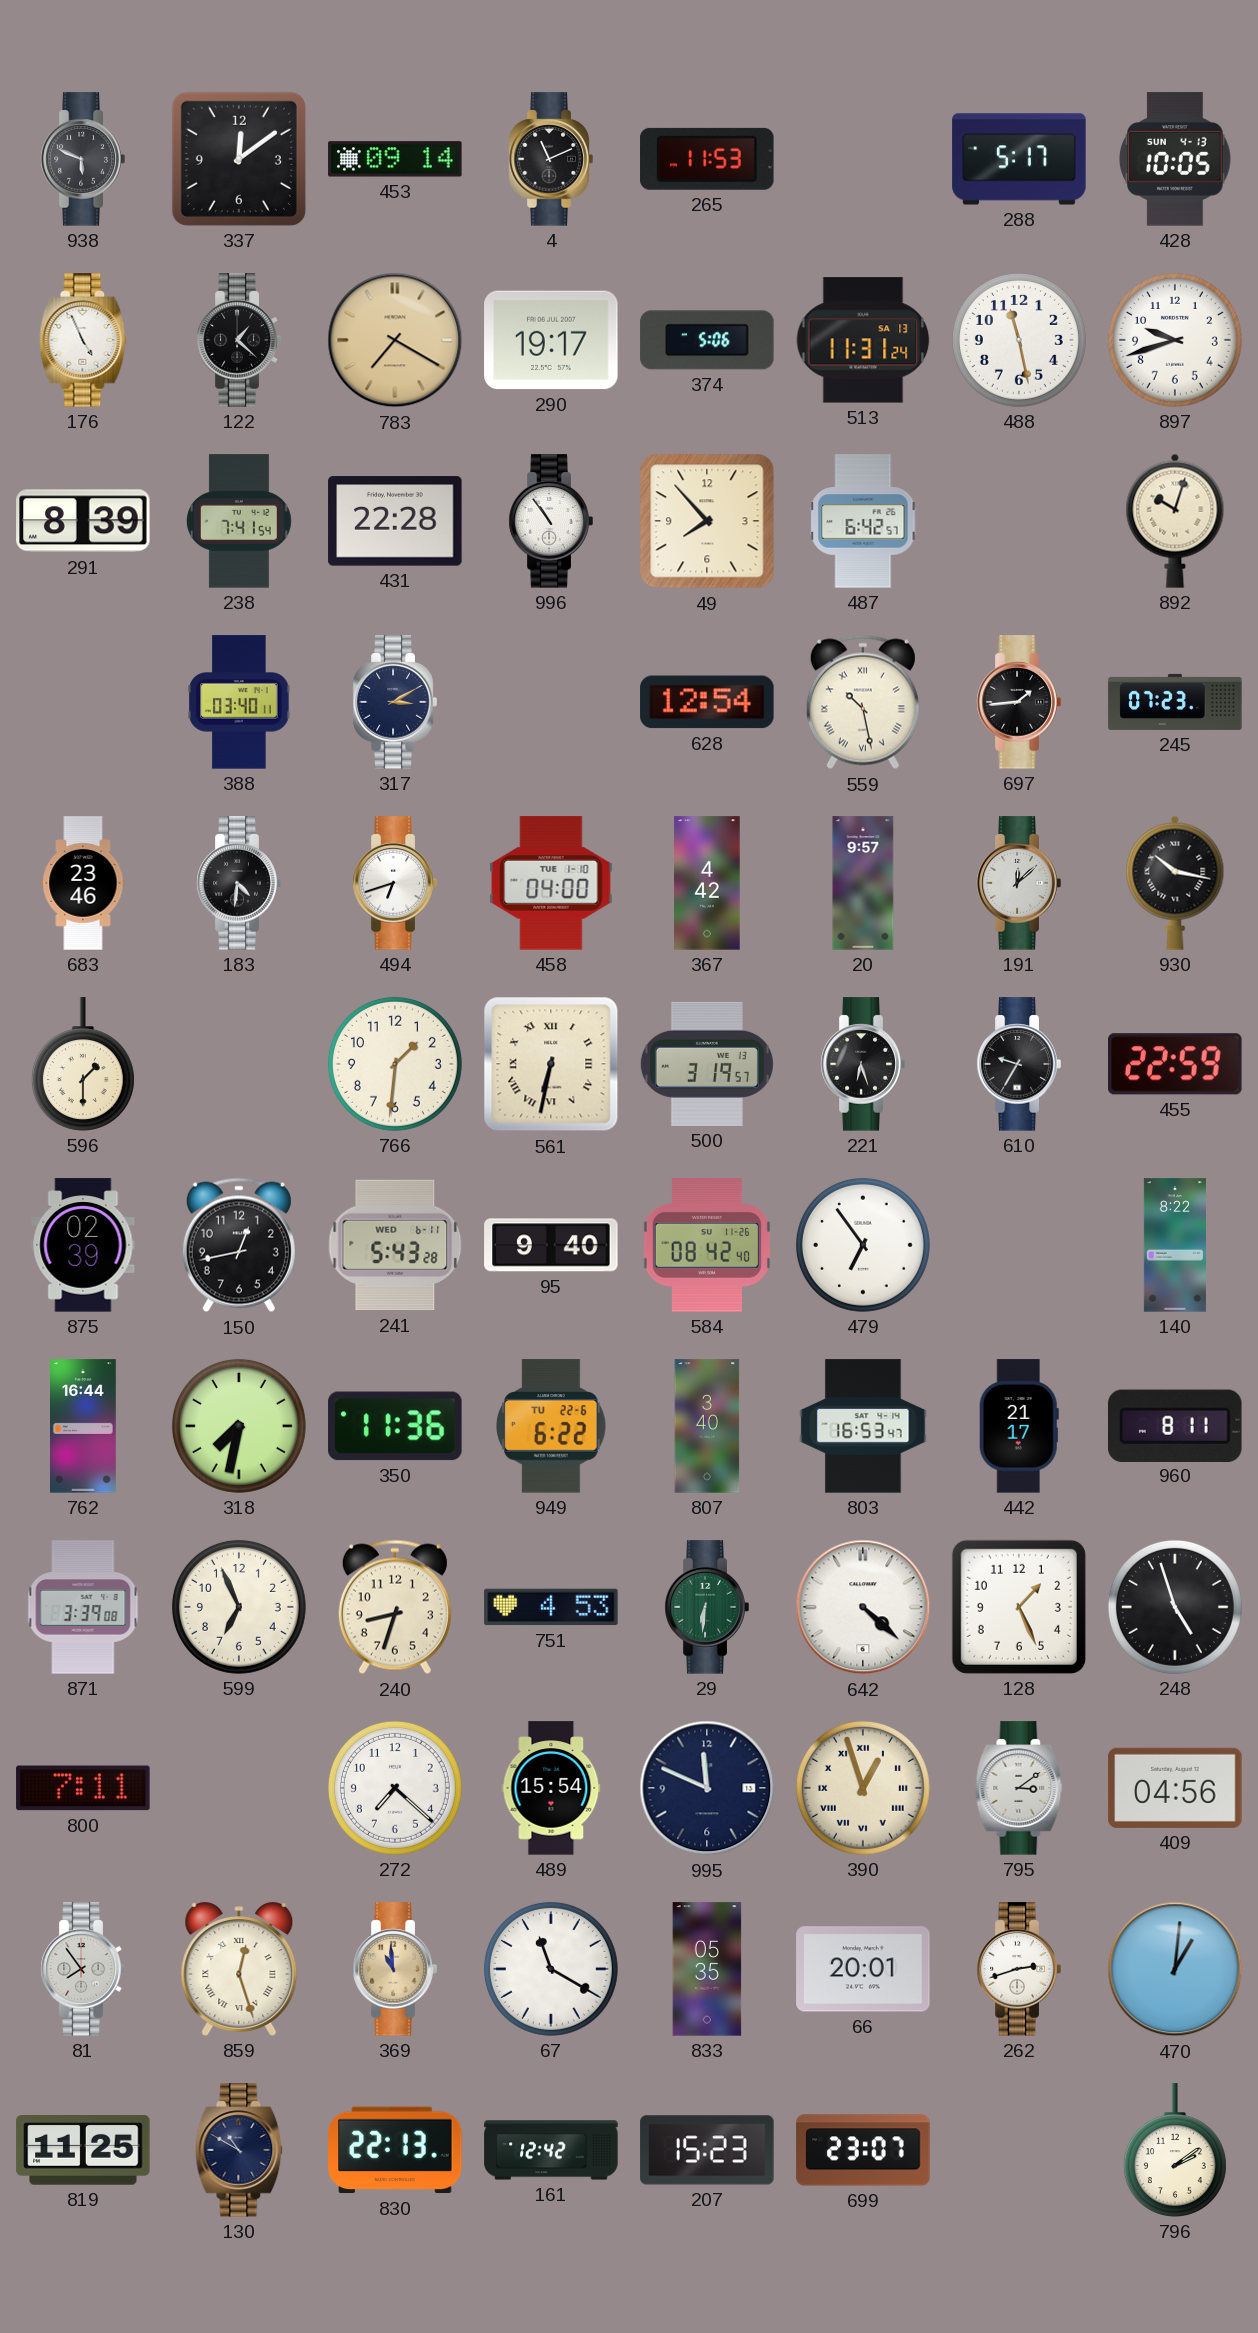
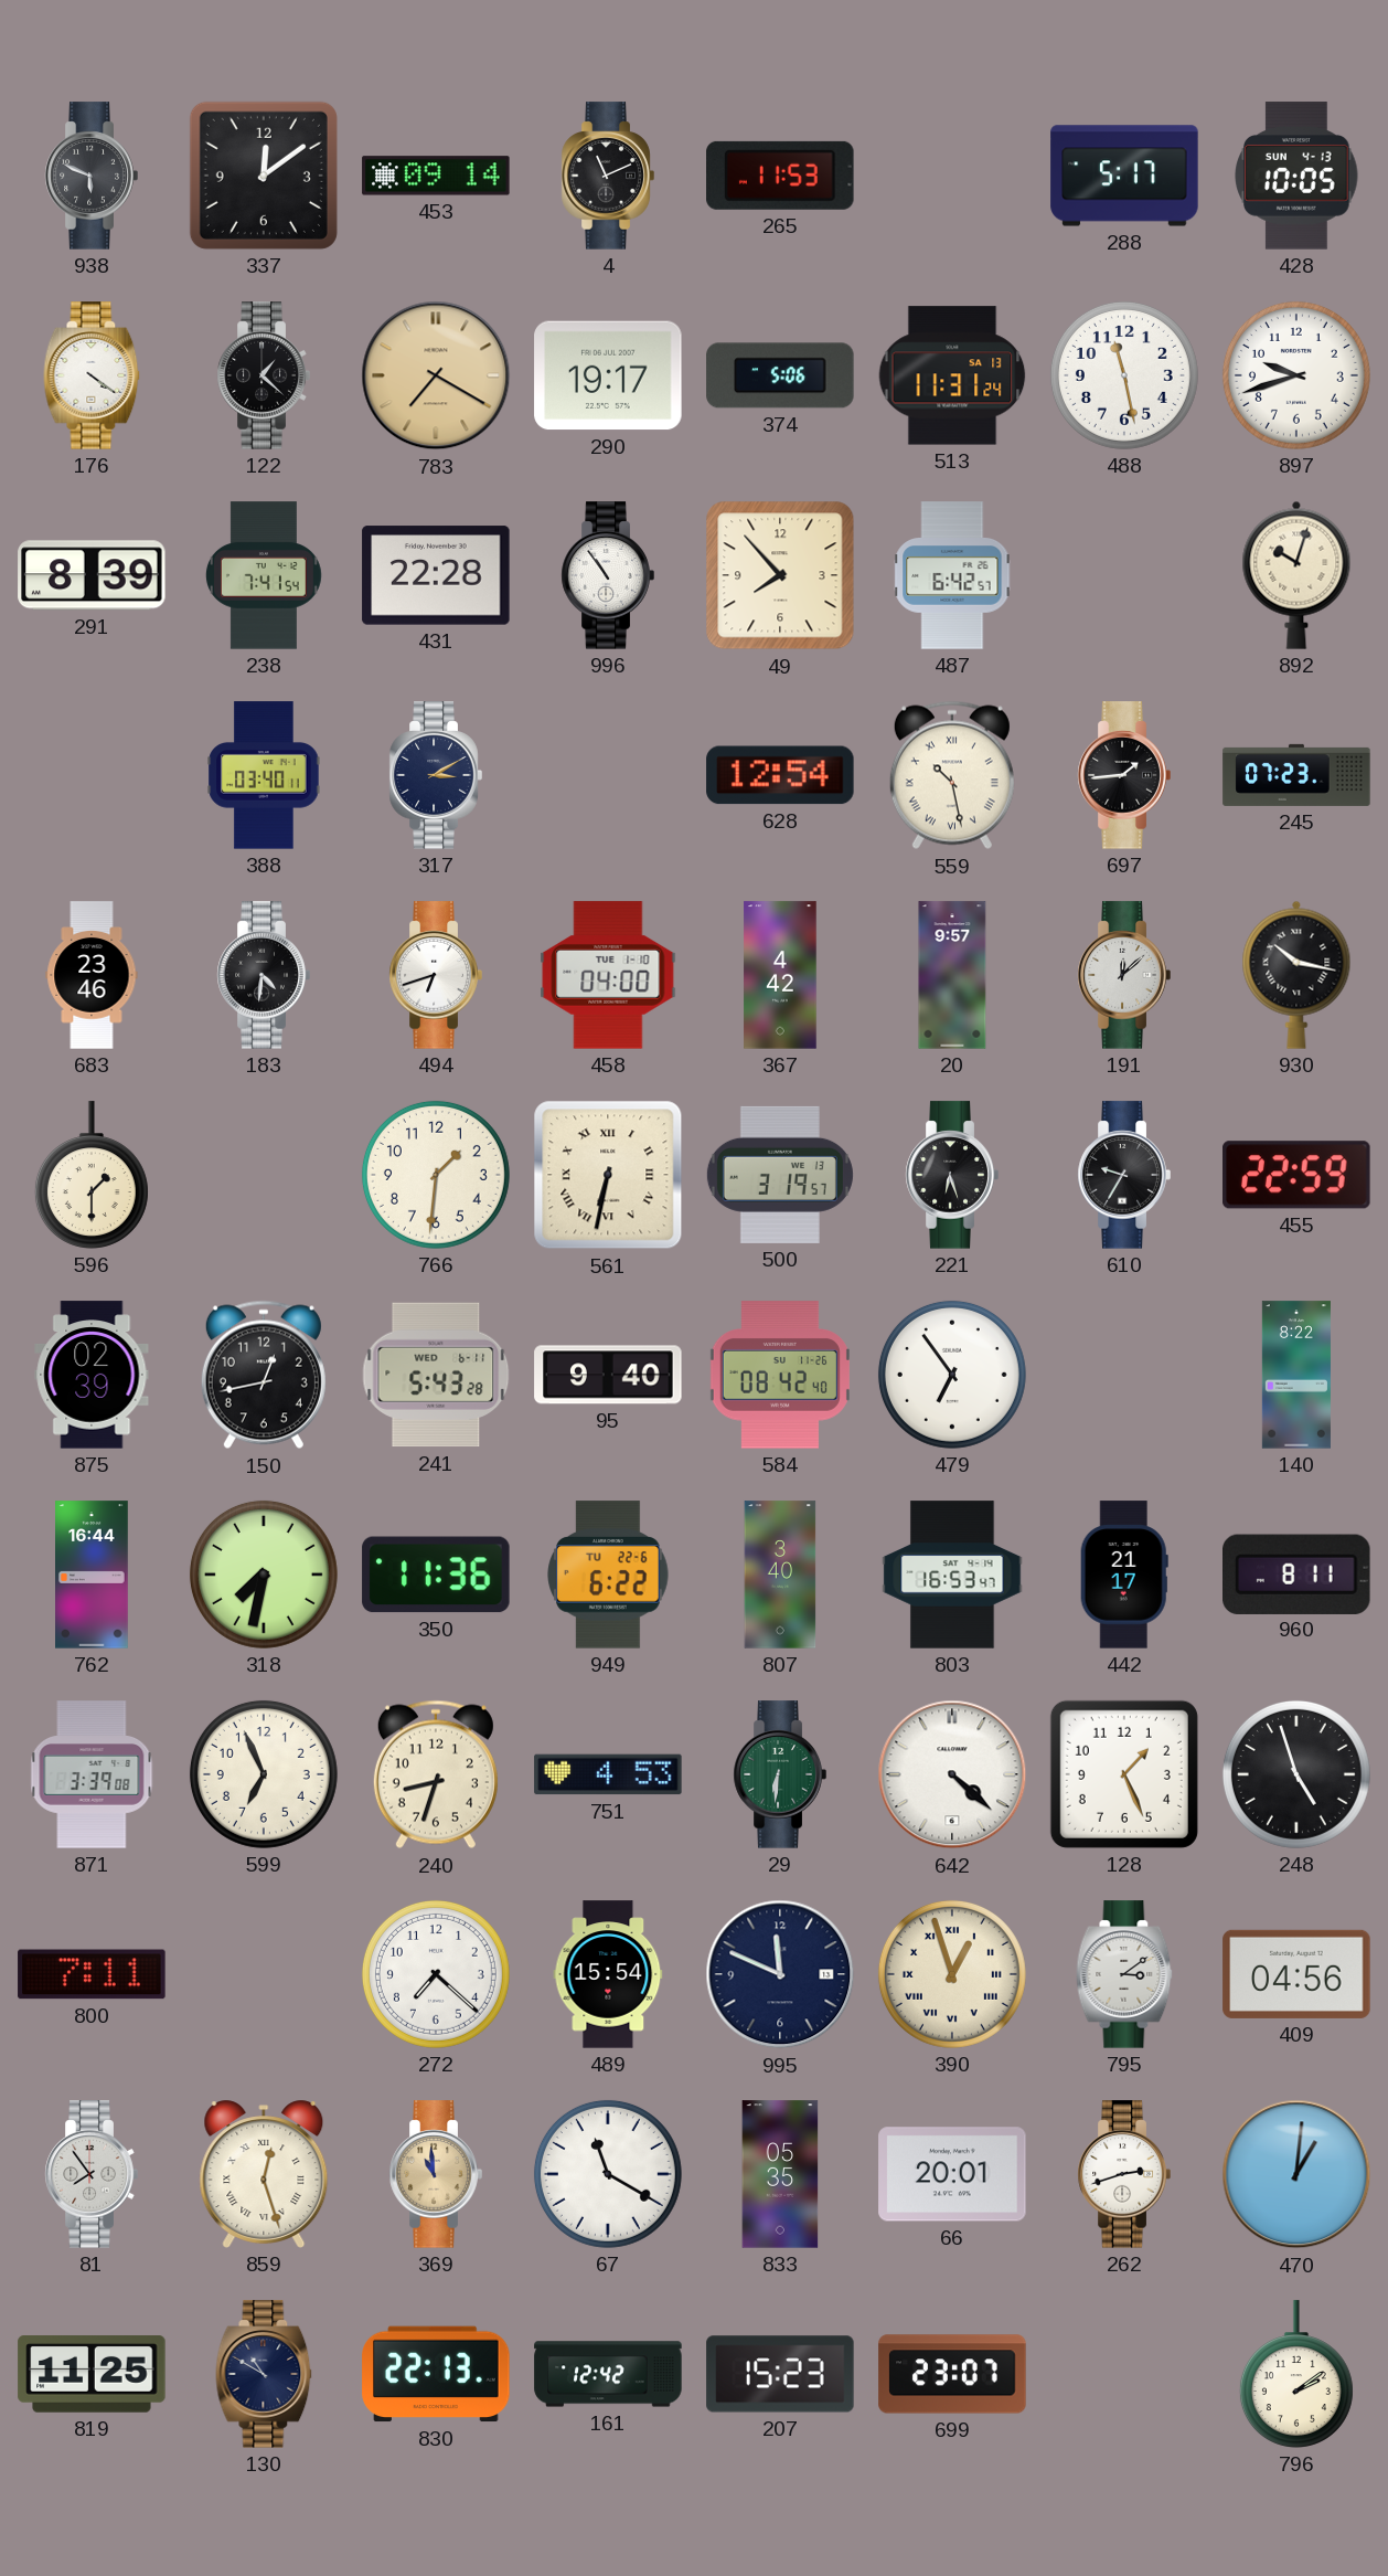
176: 4:56 -> 4:21
